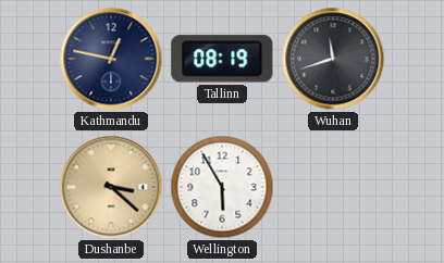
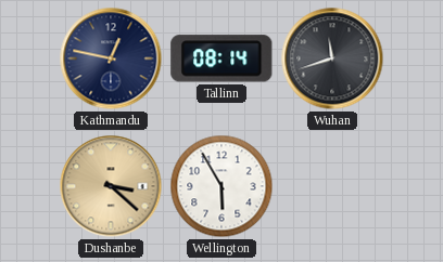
Tallinn: 08:19 -> 08:14
